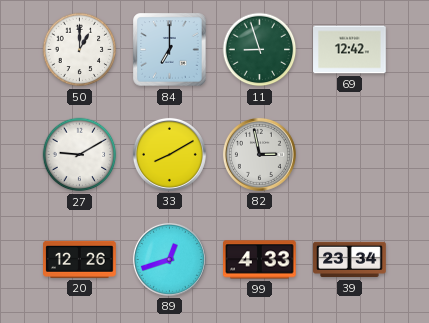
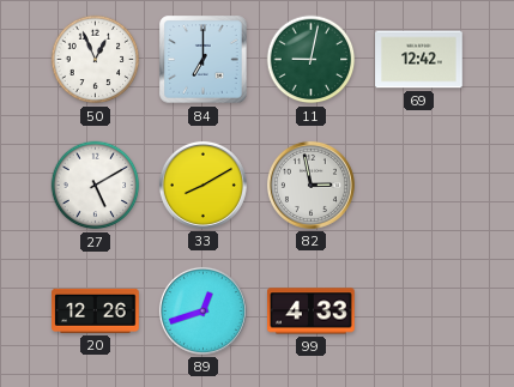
50: 1:00 -> 12:56
11: 8:57 -> 9:02
27: 9:10 -> 5:10
39: 23:34 -> none
